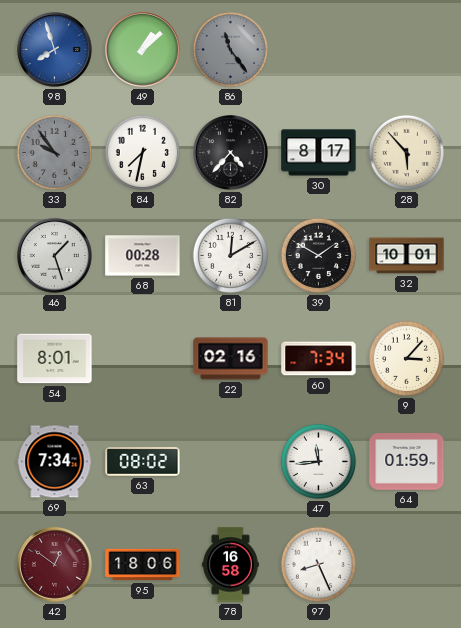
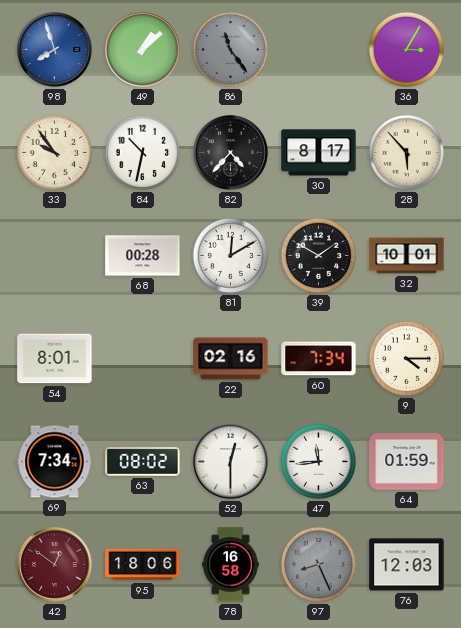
36: none -> 3:05
33 dial: grey -> cream
84: 7:32 -> 10:32
46: 1:27 -> none
9: 3:07 -> 4:15
52: none -> 12:30
97 dial: white -> grey
76: none -> 12:03
